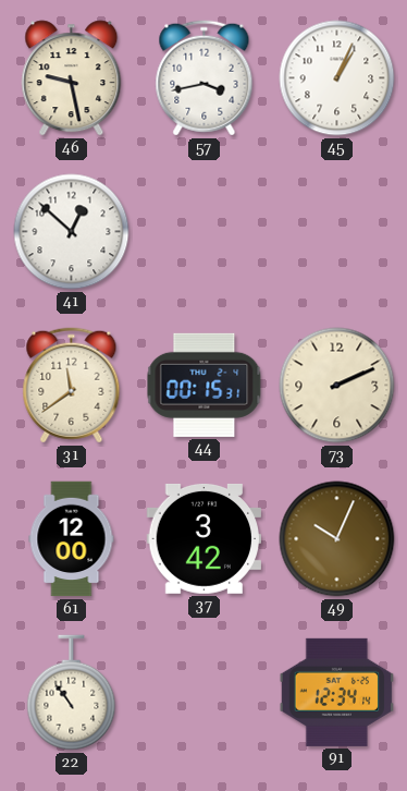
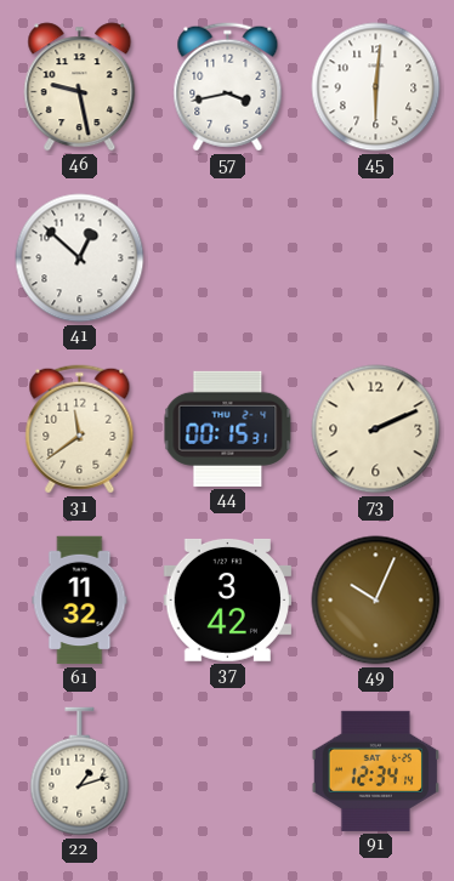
45: 1:04 -> 6:01
61: 12:00 -> 11:32
22: 10:54 -> 1:12
